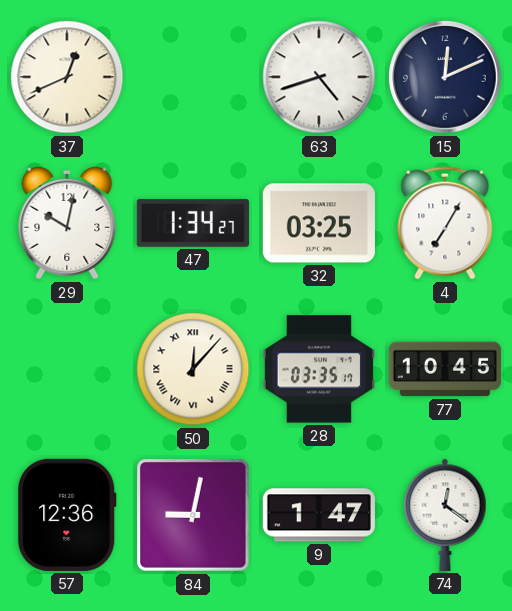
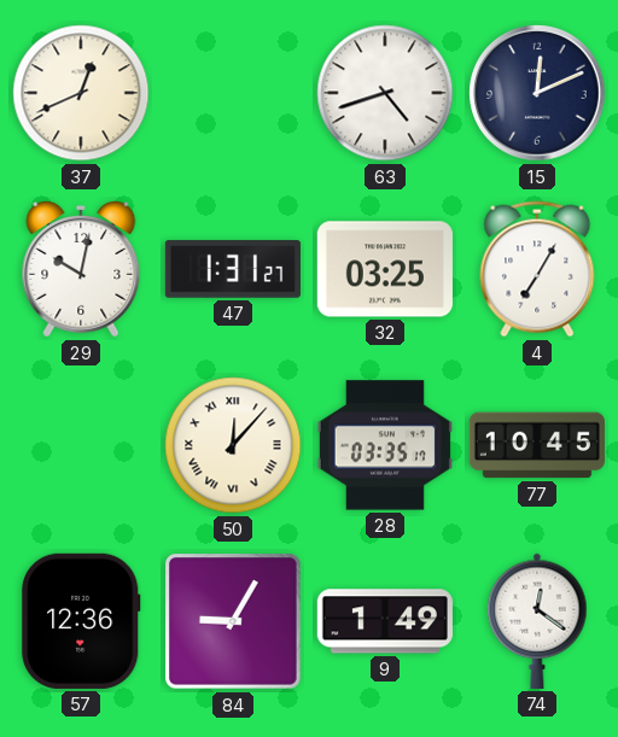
47: 1:34 -> 1:31
84: 9:02 -> 9:05
9: 1:47 -> 1:49
